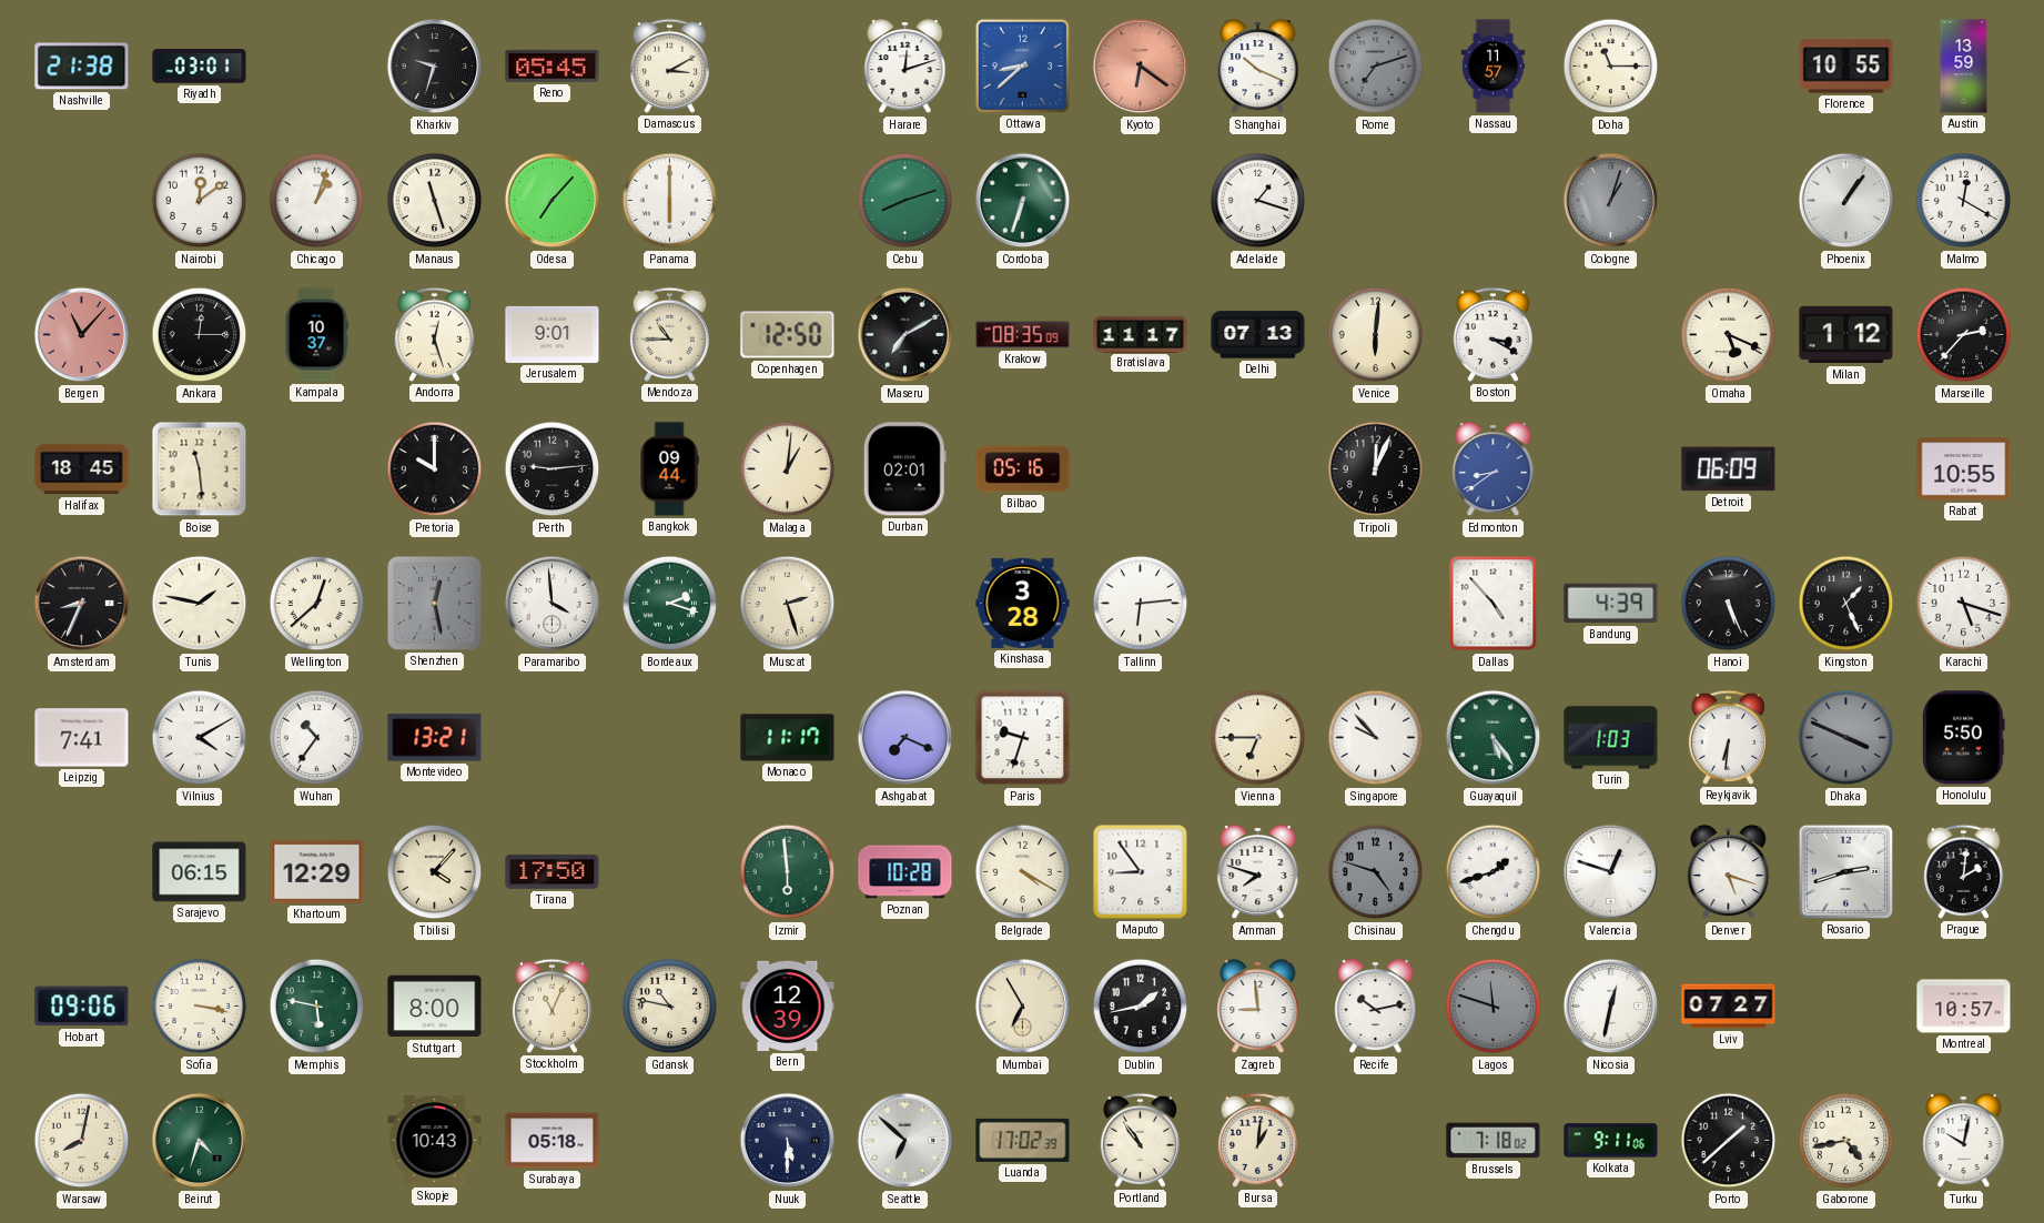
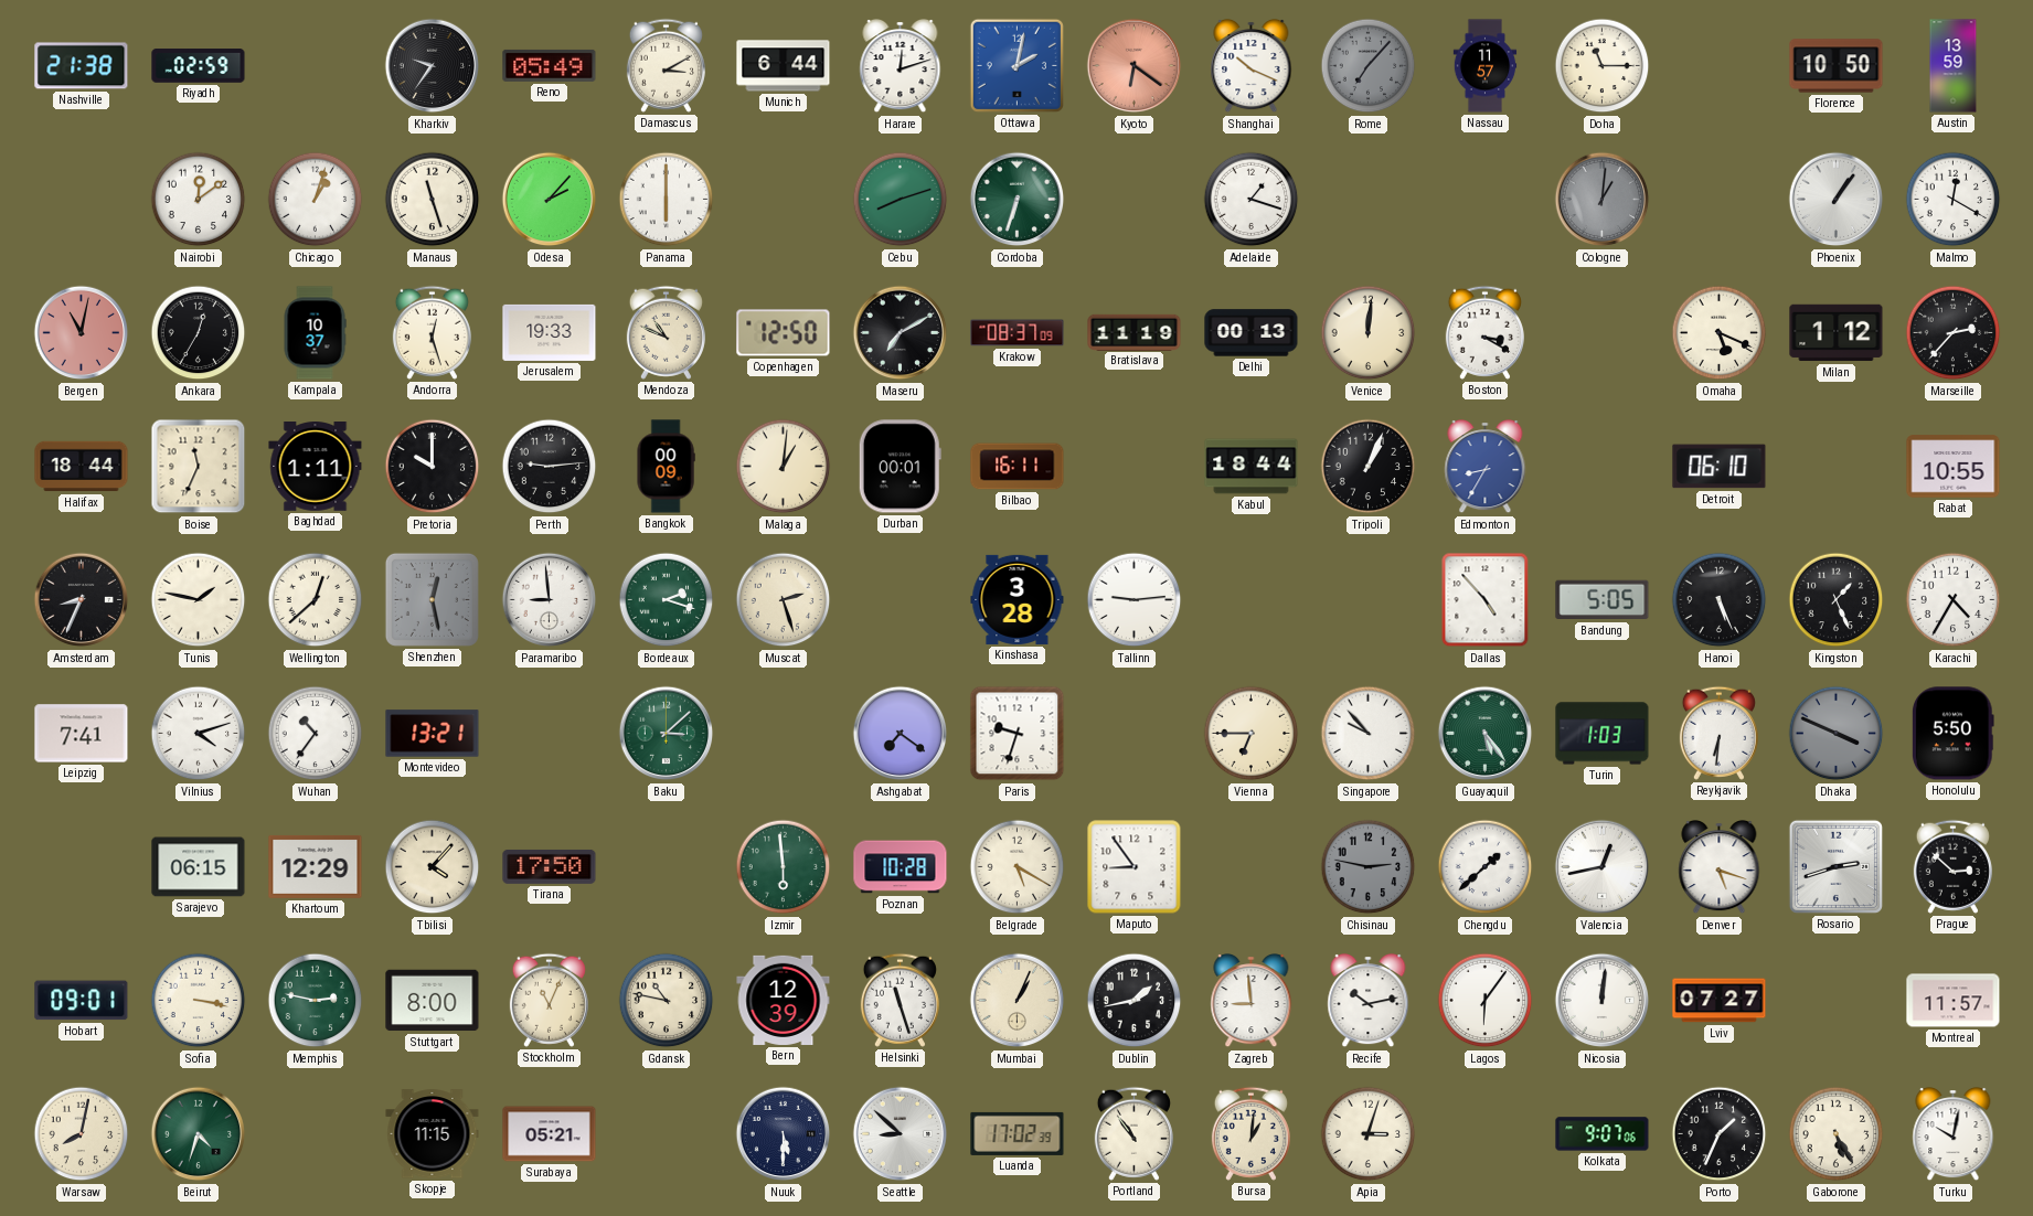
Riyadh: 03:01 -> 02:59
Kharkiv: 9:33 -> 9:36
Reno: 05:45 -> 05:49
Munich: none -> 6:44
Ottawa: 8:38 -> 2:02
Rome: 7:12 -> 7:07
Florence: 10:55 -> 10:50
Odesa: 7:07 -> 2:07
Cologne: 1:03 -> 1:01
Bergen: 11:07 -> 11:02
Ankara: 12:15 -> 12:35
Jerusalem: 9:01 -> 19:33
Mendoza: 10:45 -> 10:49
Krakow: 08:35 -> 08:37
Bratislava: 11:17 -> 11:19
Delhi: 07:13 -> 00:13
Venice: 6:01 -> 12:01
Halifax: 18:45 -> 18:44
Boise: 11:29 -> 11:34
Baghdad: none -> 1:11
Bangkok: 09:44 -> 00:09
Durban: 02:01 -> 00:01
Bilbao: 05:16 -> 16:11
Kabul: none -> 18:44
Tripoli: 12:04 -> 1:04
Edmonton: 8:39 -> 8:35
Detroit: 06:09 -> 06:10
Paramaribo: 3:59 -> 8:59
Tallinn: 6:14 -> 9:14
Bandung: 4:39 -> 5:05
Karachi: 5:18 -> 4:35
Vilnius: 4:10 -> 4:12
Baku: none -> 3:08
Monaco: 11:17 -> none
Ashgabat: 7:19 -> 7:21
Belgrade: 4:20 -> 5:20
Amman: 7:48 -> none
Chisinau: 4:48 -> 2:47
Chengdu: 1:42 -> 1:38
Valencia: 12:48 -> 12:43
Prague: 2:01 -> 2:52
Hobart: 09:06 -> 09:01
Memphis: 5:47 -> 2:47
Helsinki: none -> 11:27
Mumbai: 6:55 -> 1:04
Lagos: 11:48 -> 6:06
Lagos dial: grey -> white
Nicosia: 12:32 -> 12:01
Montreal: 10:57 -> 11:57
Skopje: 10:43 -> 11:15
Surabaya: 05:18 -> 05:21
Seattle: 6:52 -> 8:52
Apia: none -> 3:03
Brussels: 7:18 -> none
Kolkata: 9:11 -> 9:07
Porto: 1:38 -> 1:34
Gaborone: 4:43 -> 5:25
